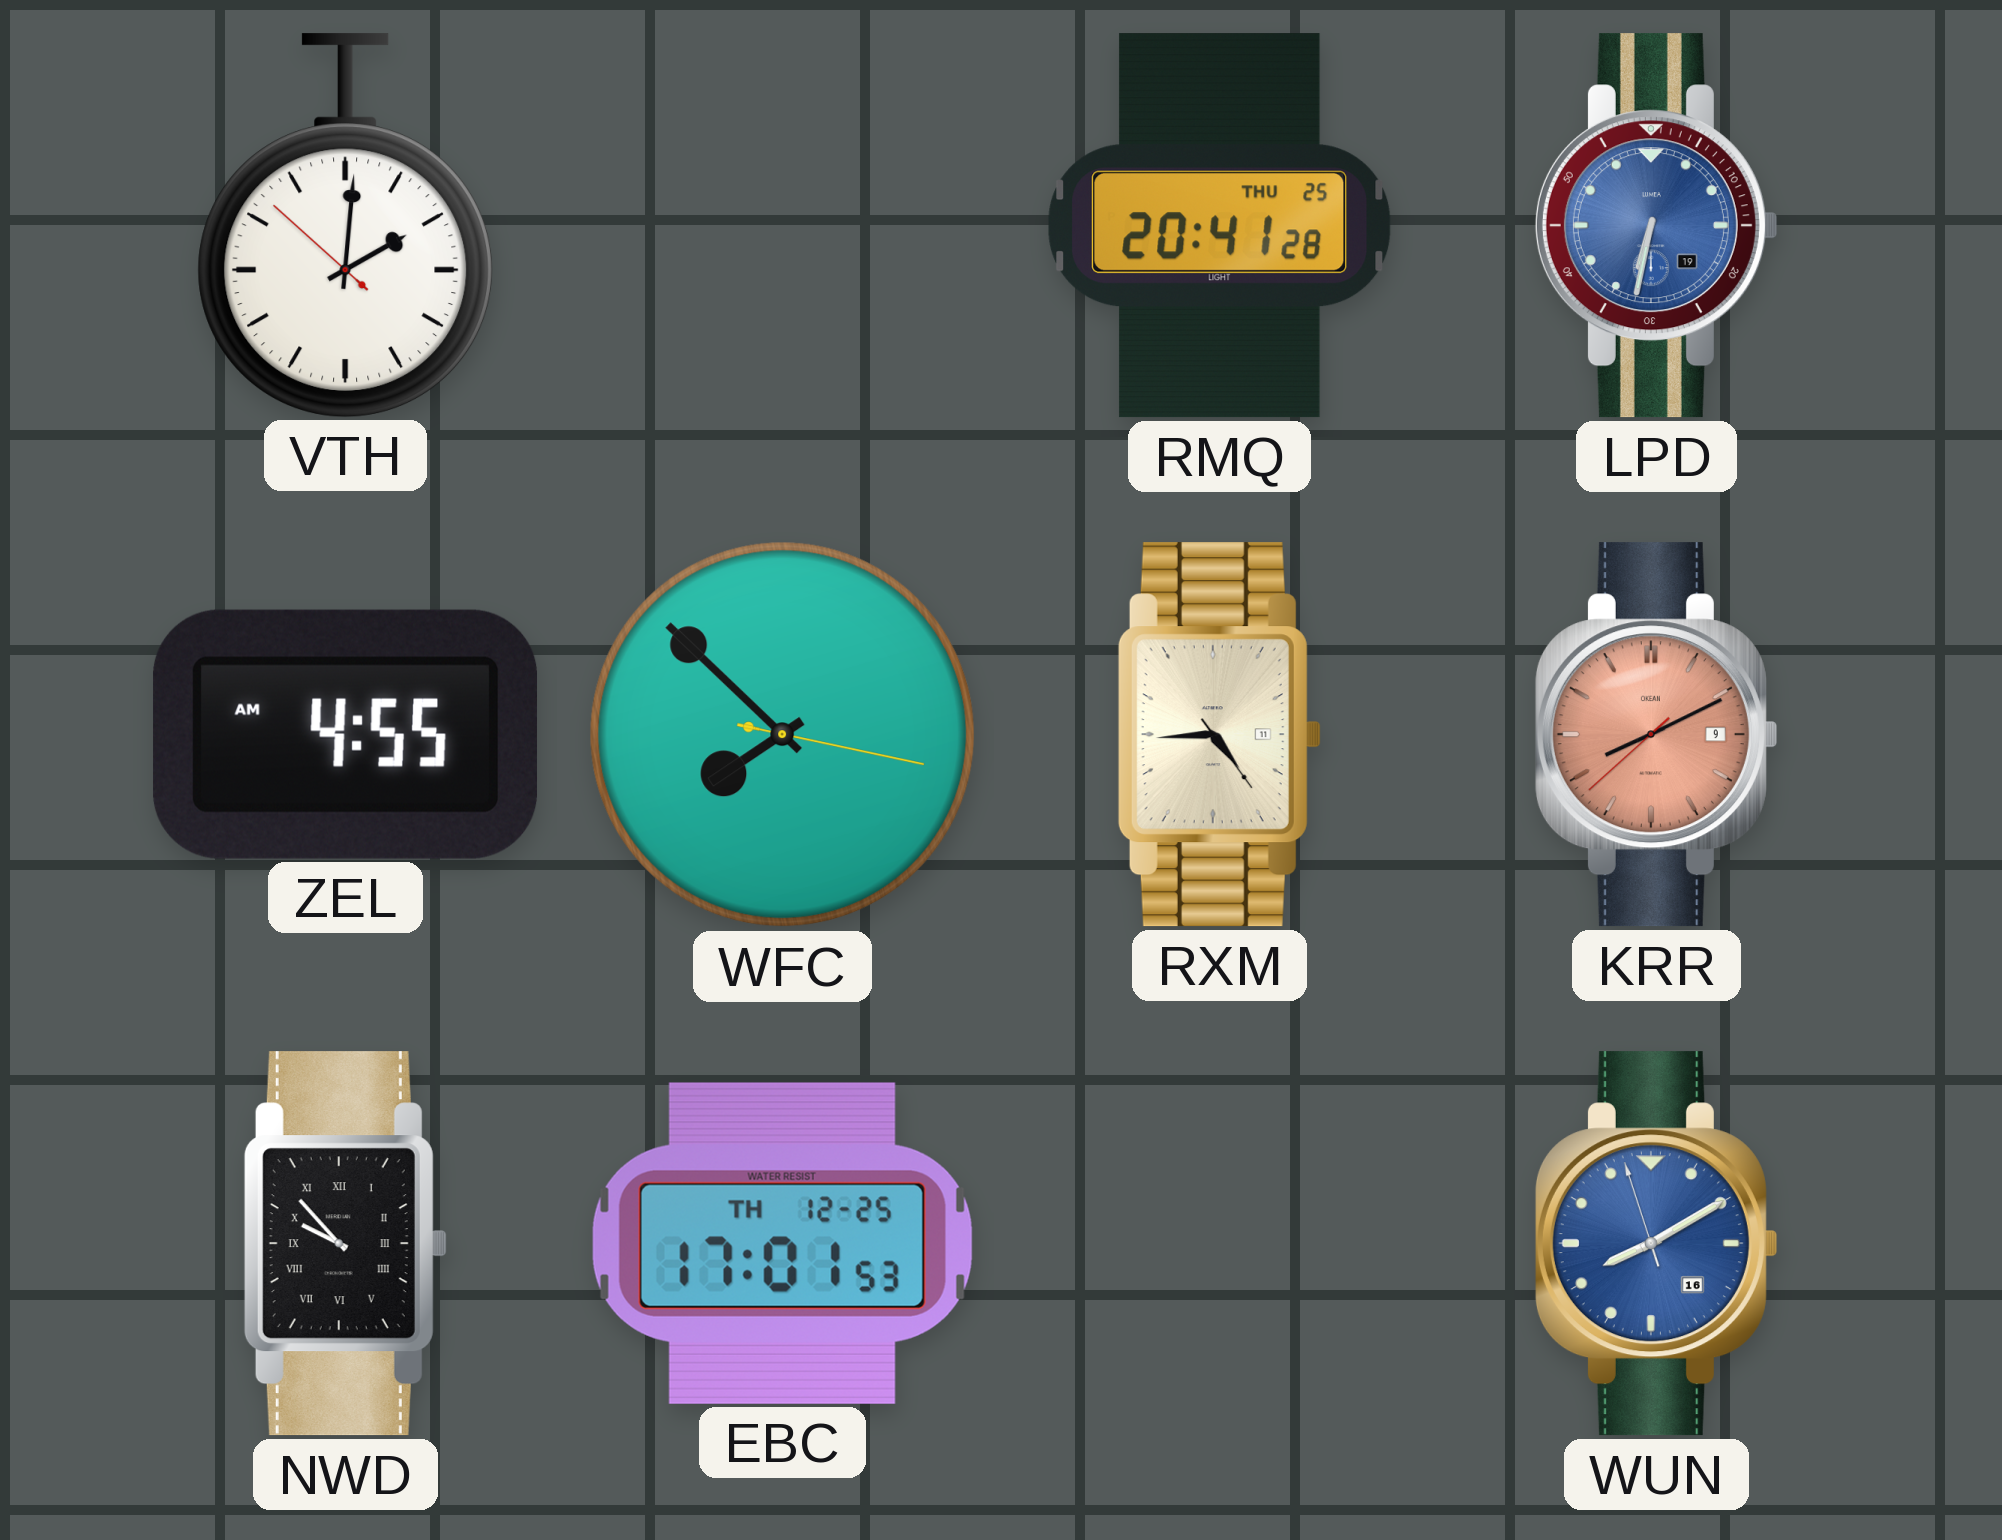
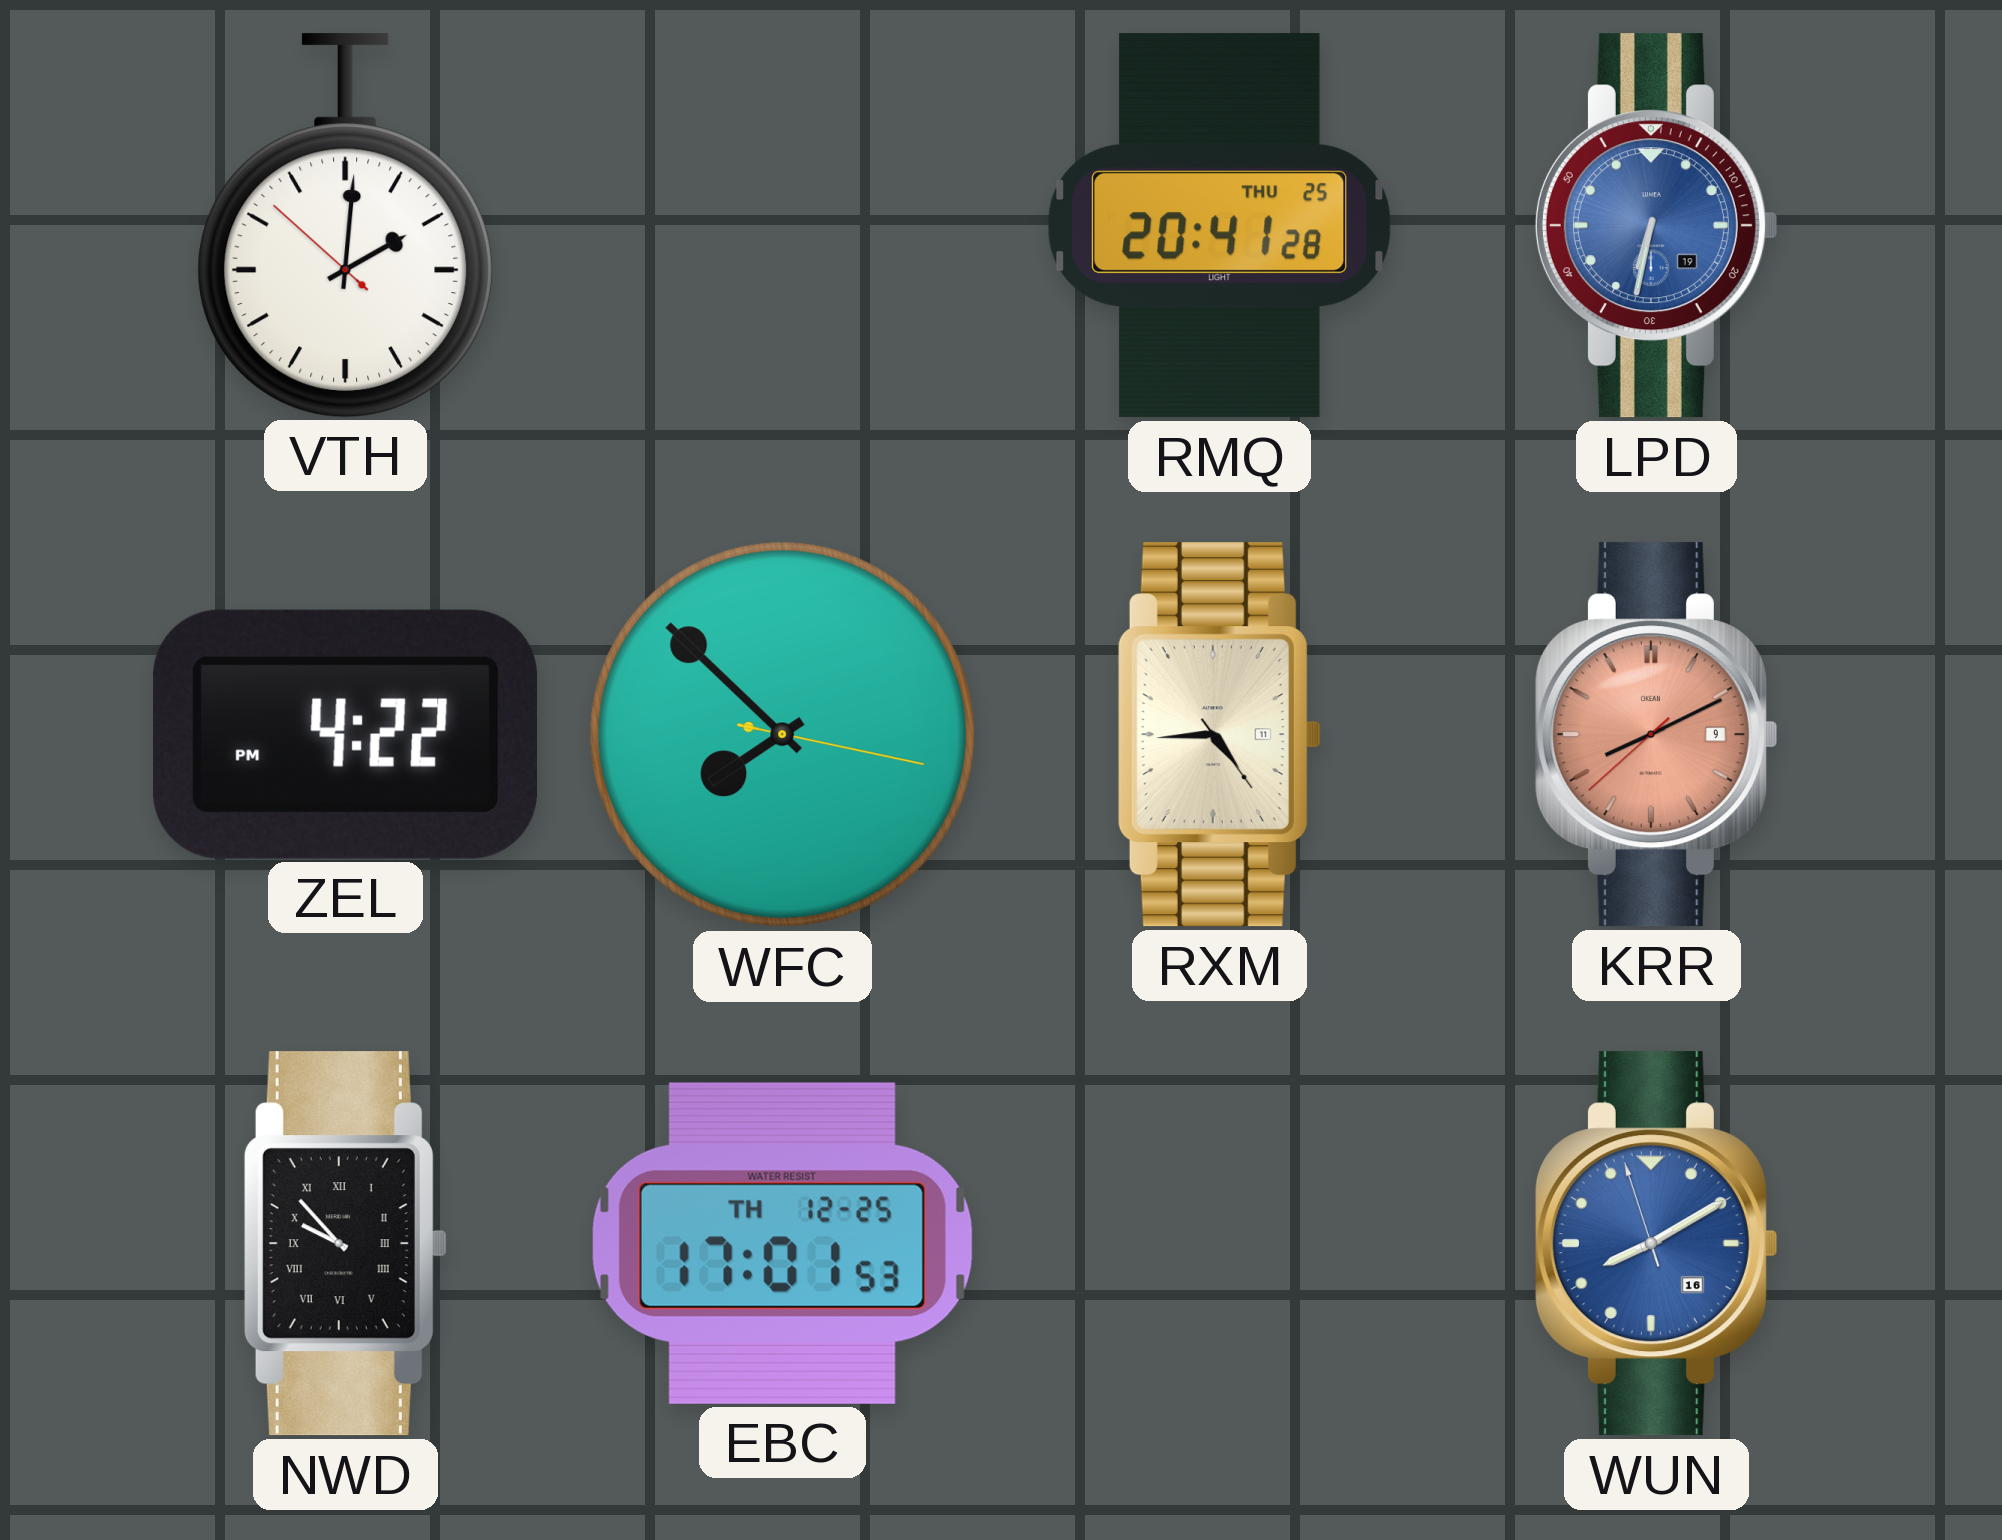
ZEL: 4:55 -> 4:22
